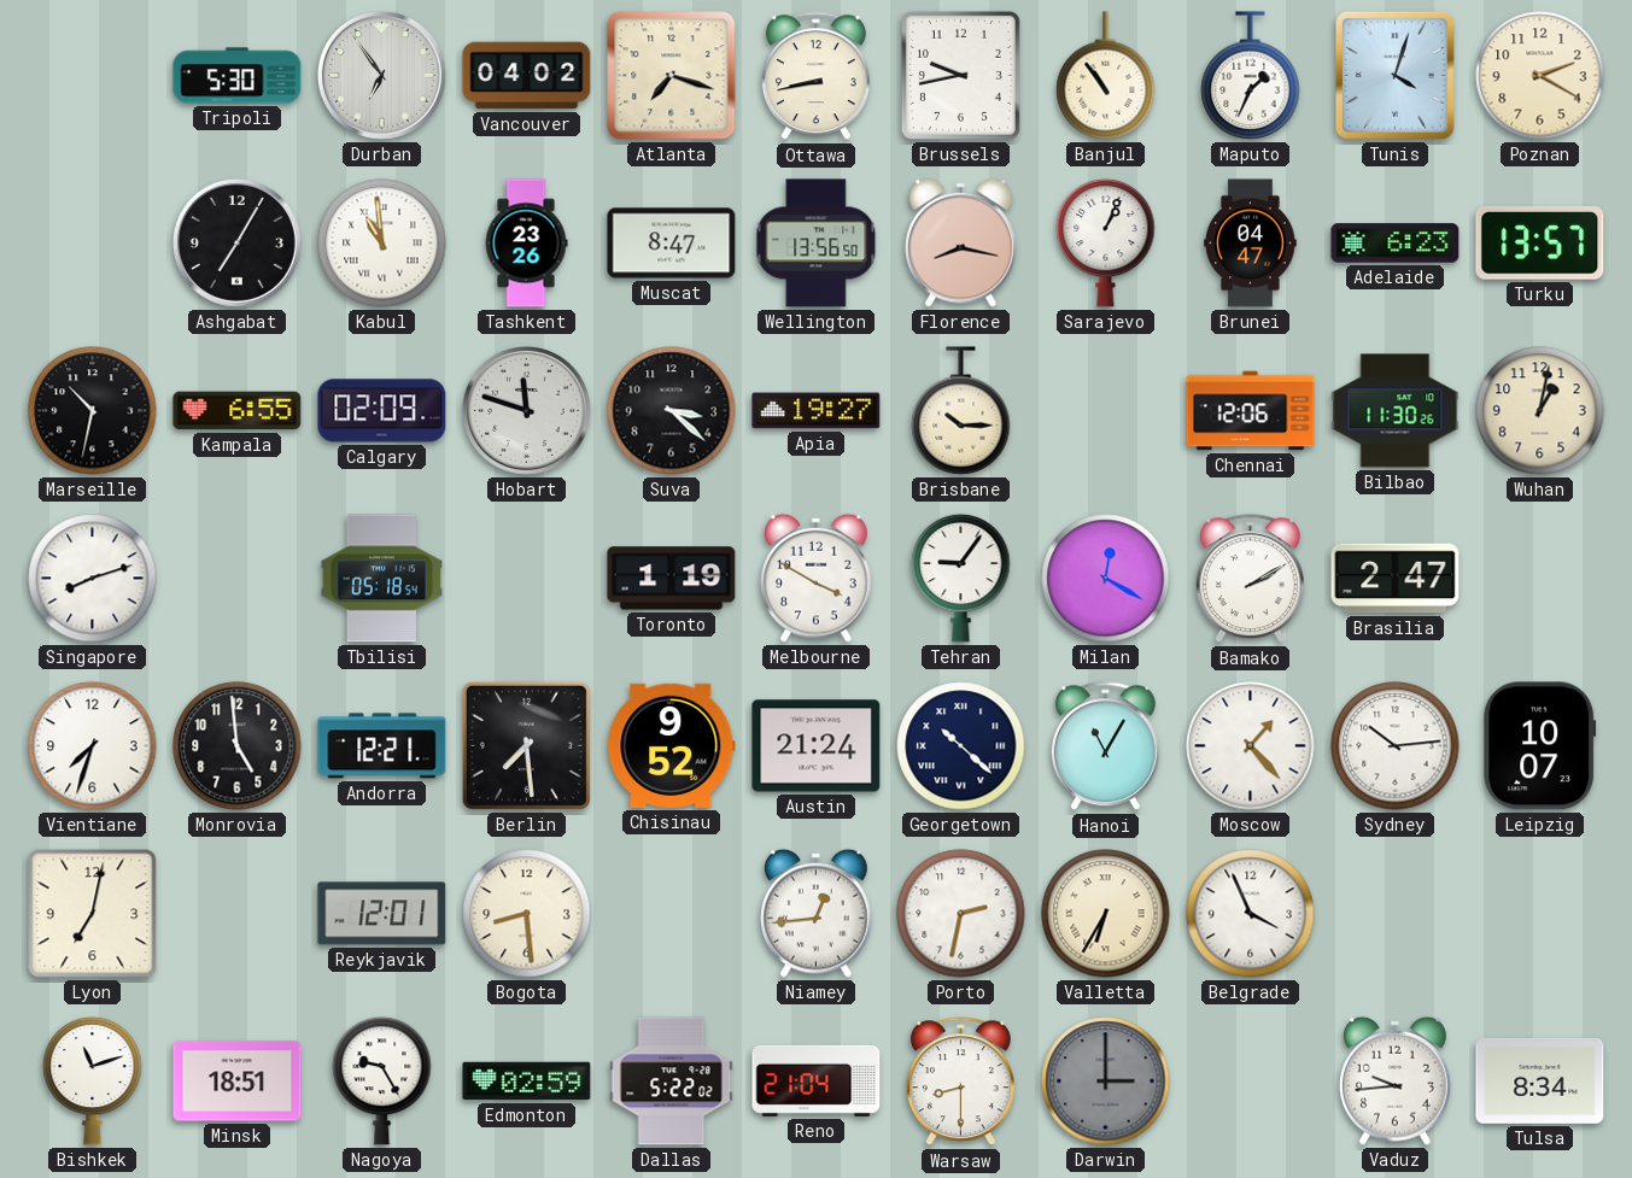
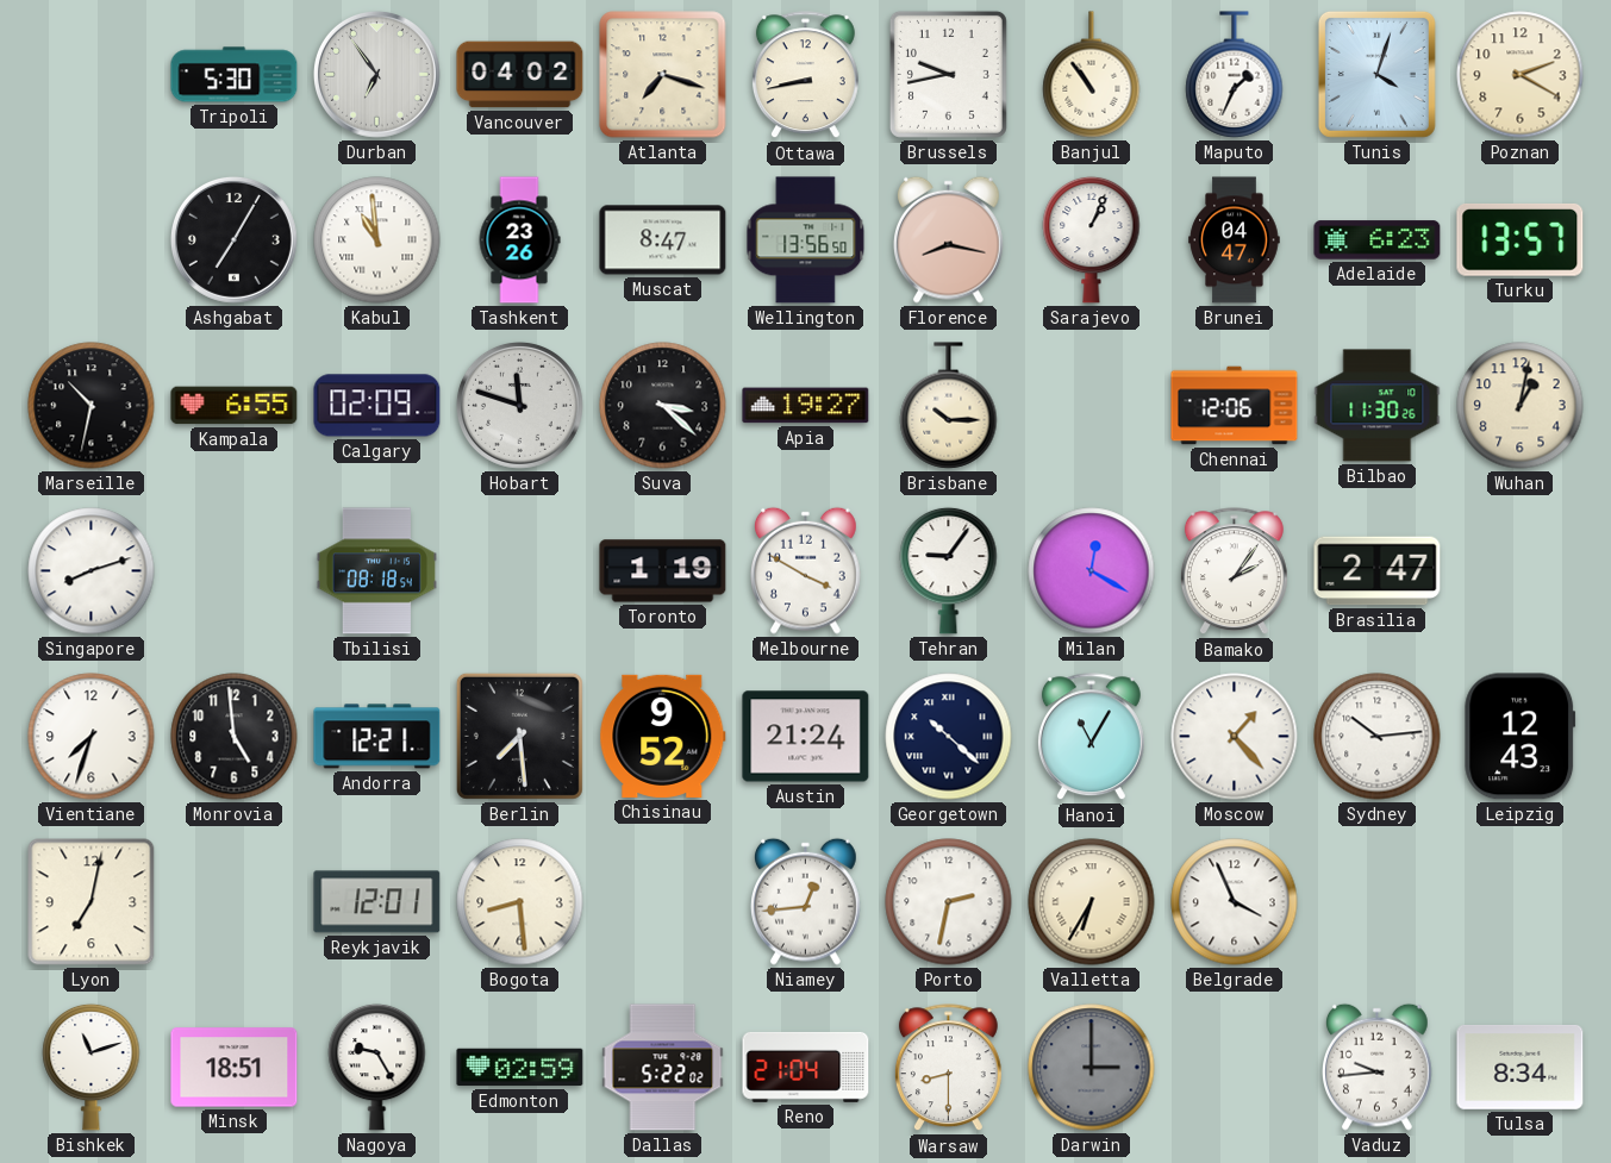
Tbilisi: 05:18 -> 08:18
Bamako: 2:10 -> 2:06
Leipzig: 10:07 -> 12:43
